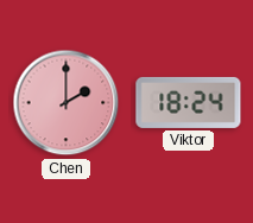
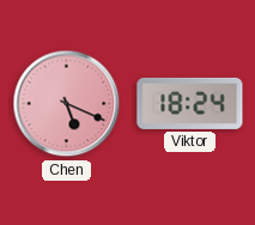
Chen: 2:00 -> 5:19
